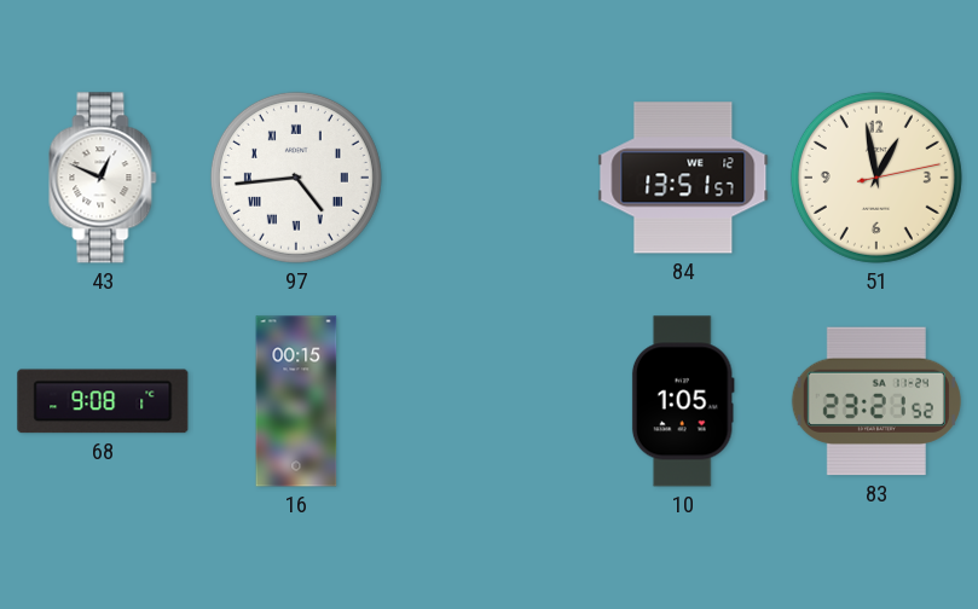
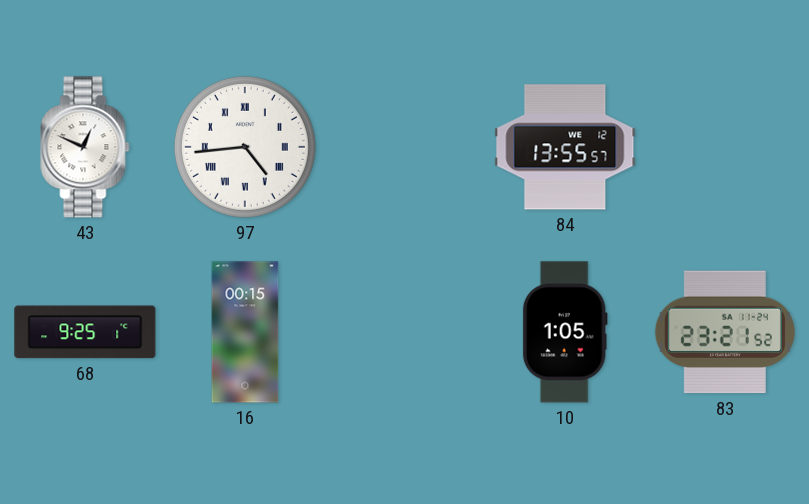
84: 13:51 -> 13:55
51: 12:58 -> none
68: 9:08 -> 9:25
